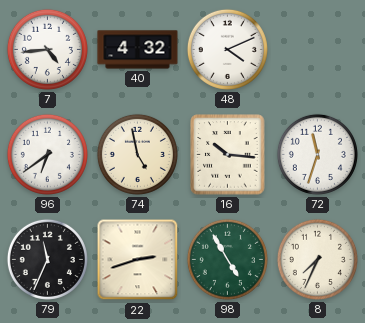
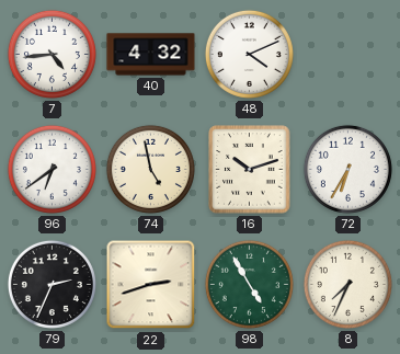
16: 10:16 -> 10:12
72: 11:33 -> 6:35
79: 11:34 -> 2:34
